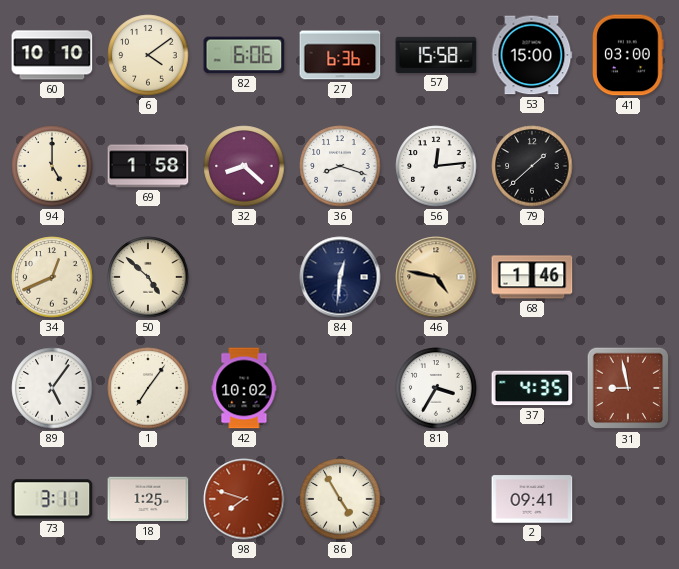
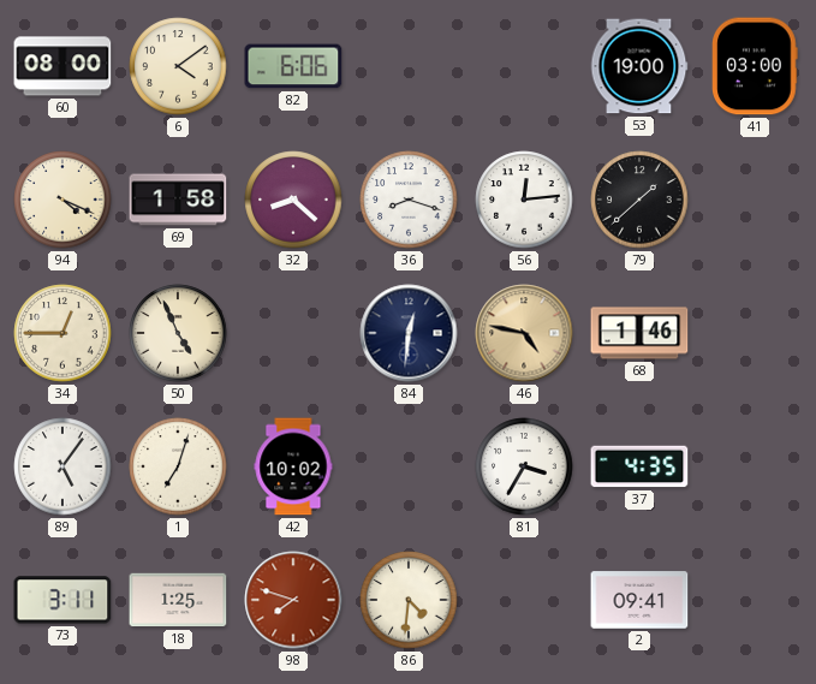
60: 10:10 -> 08:00
27: 6:36 -> none
57: 15:58 -> none
53: 15:00 -> 19:00
94: 5:00 -> 4:19
34: 12:41 -> 12:45
50: 4:52 -> 4:56
1: 7:06 -> 7:03
31: 8:58 -> none
86: 4:55 -> 4:31
